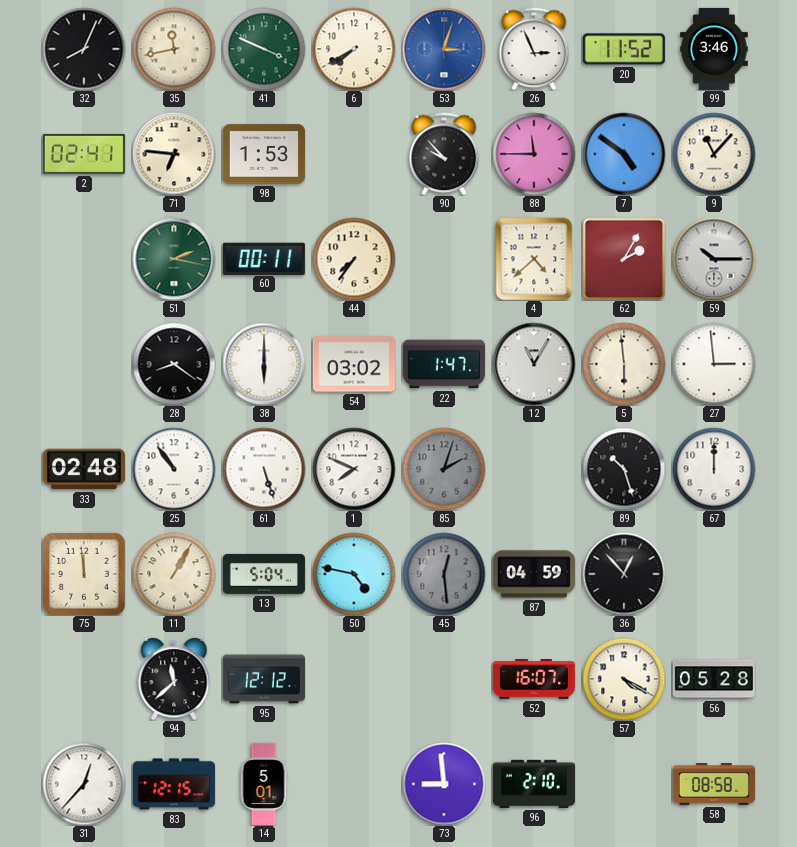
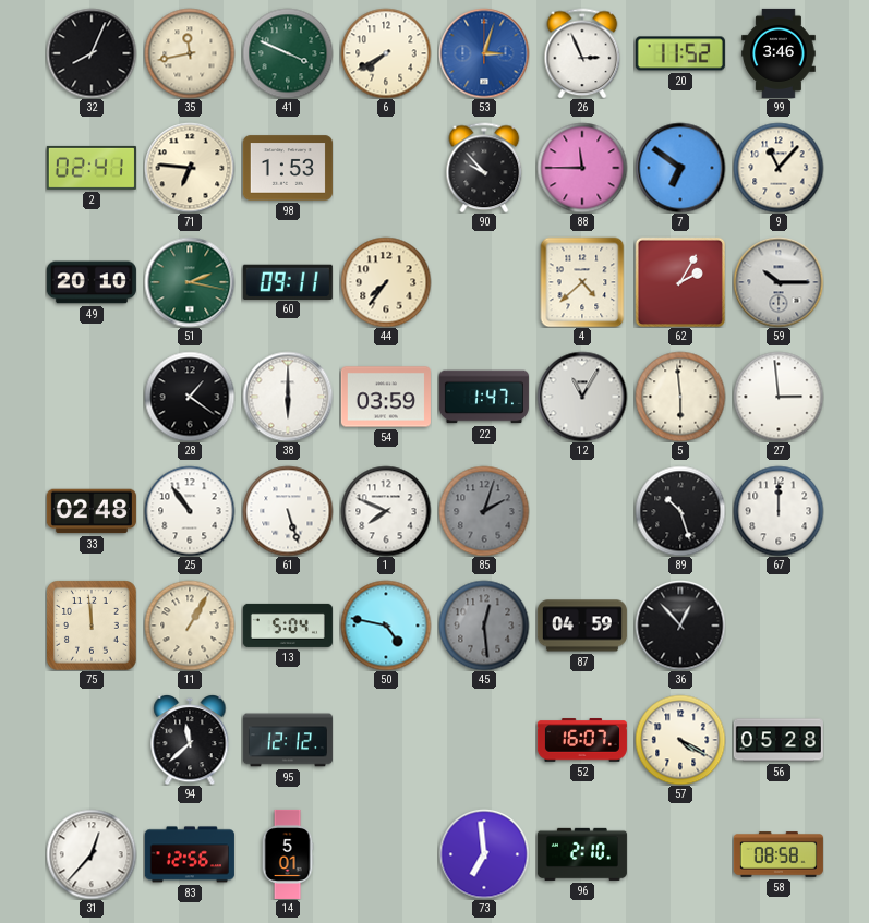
7: 4:51 -> 6:51
49: none -> 20:10
60: 00:11 -> 09:11
28: 8:21 -> 1:21
54: 03:02 -> 03:59
83: 12:15 -> 12:56
73: 8:59 -> 6:59
